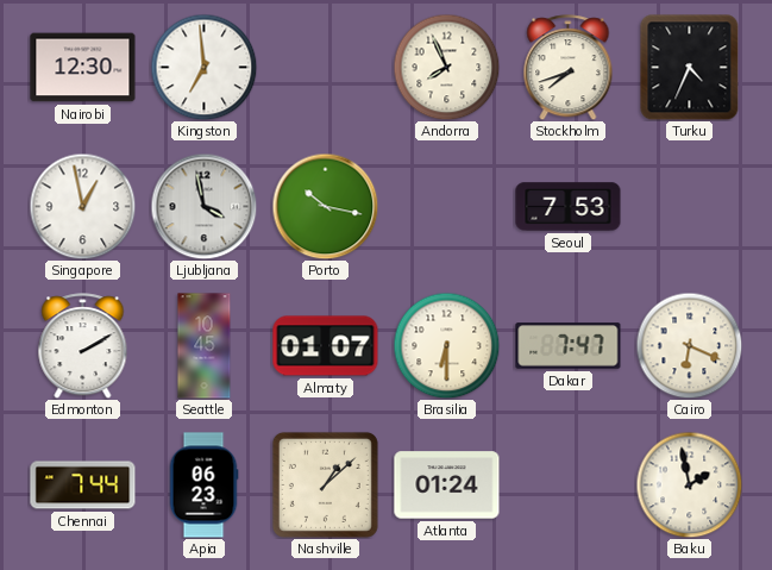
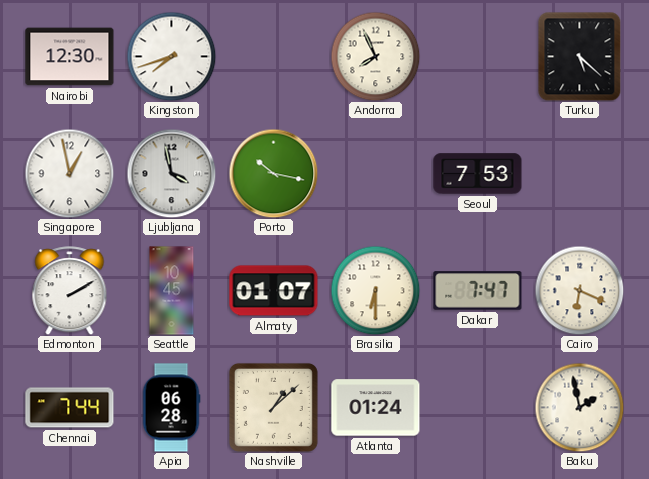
Kingston: 6:59 -> 7:42
Stockholm: 7:42 -> none
Turku: 4:34 -> 5:22
Apia: 06:23 -> 06:28
